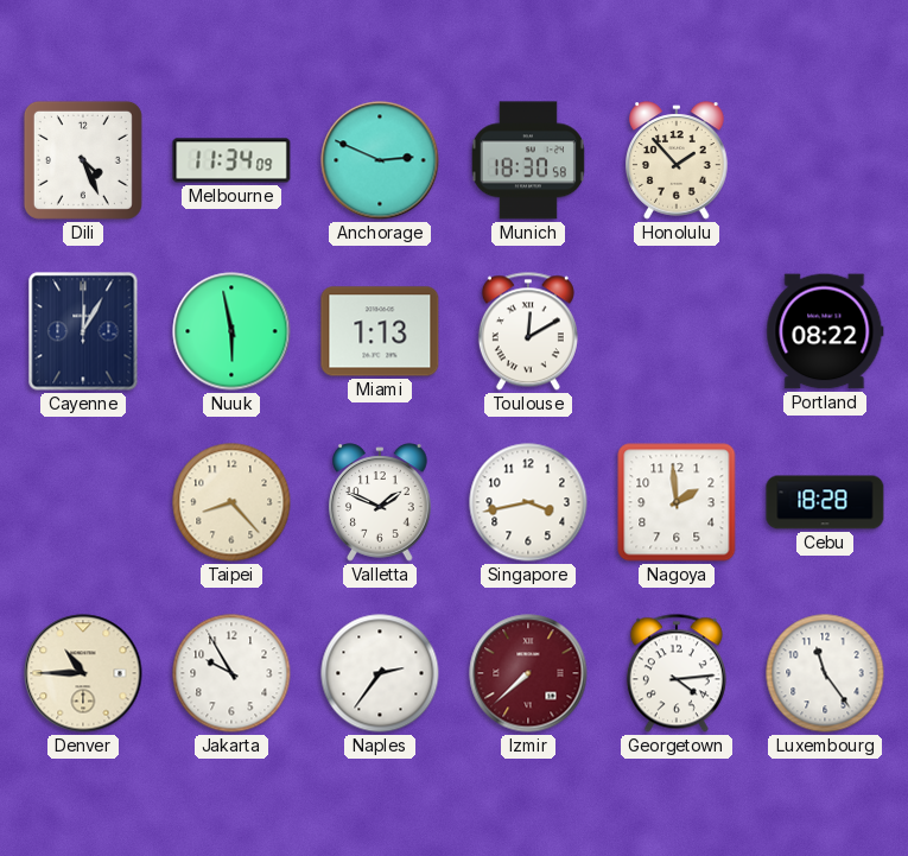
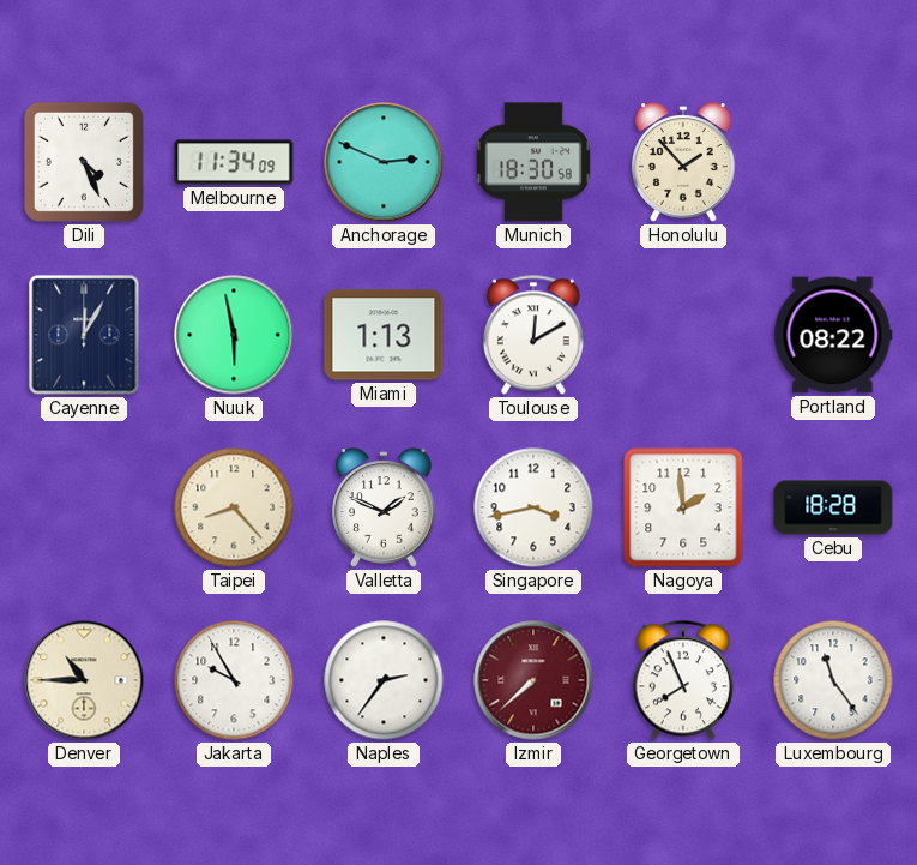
Georgetown: 4:14 -> 7:56
